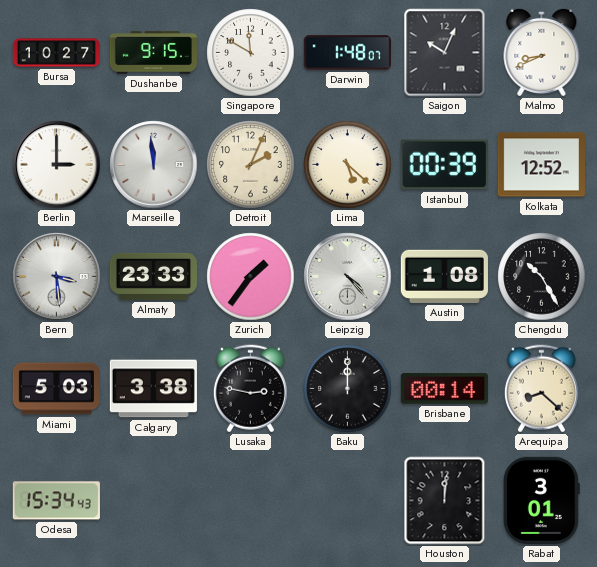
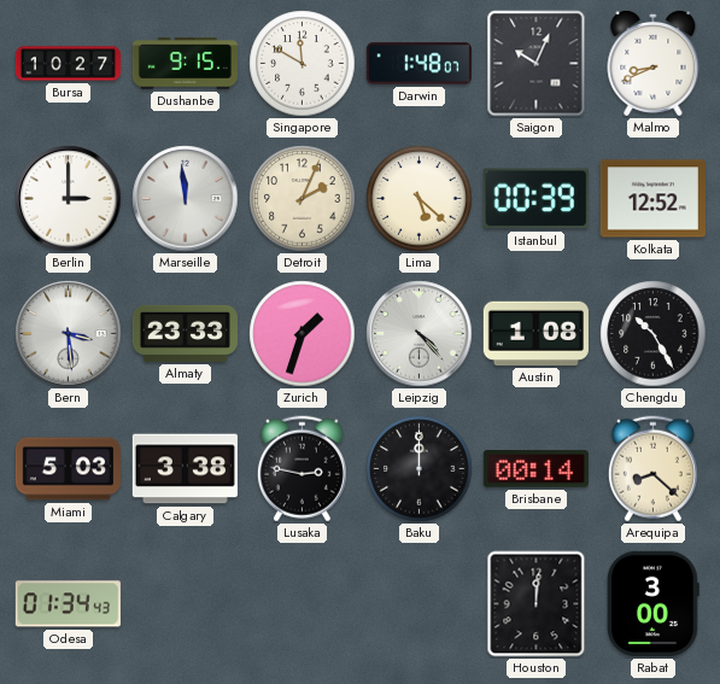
Zurich: 1:36 -> 1:33
Odesa: 15:34 -> 01:34
Rabat: 3:01 -> 3:00
